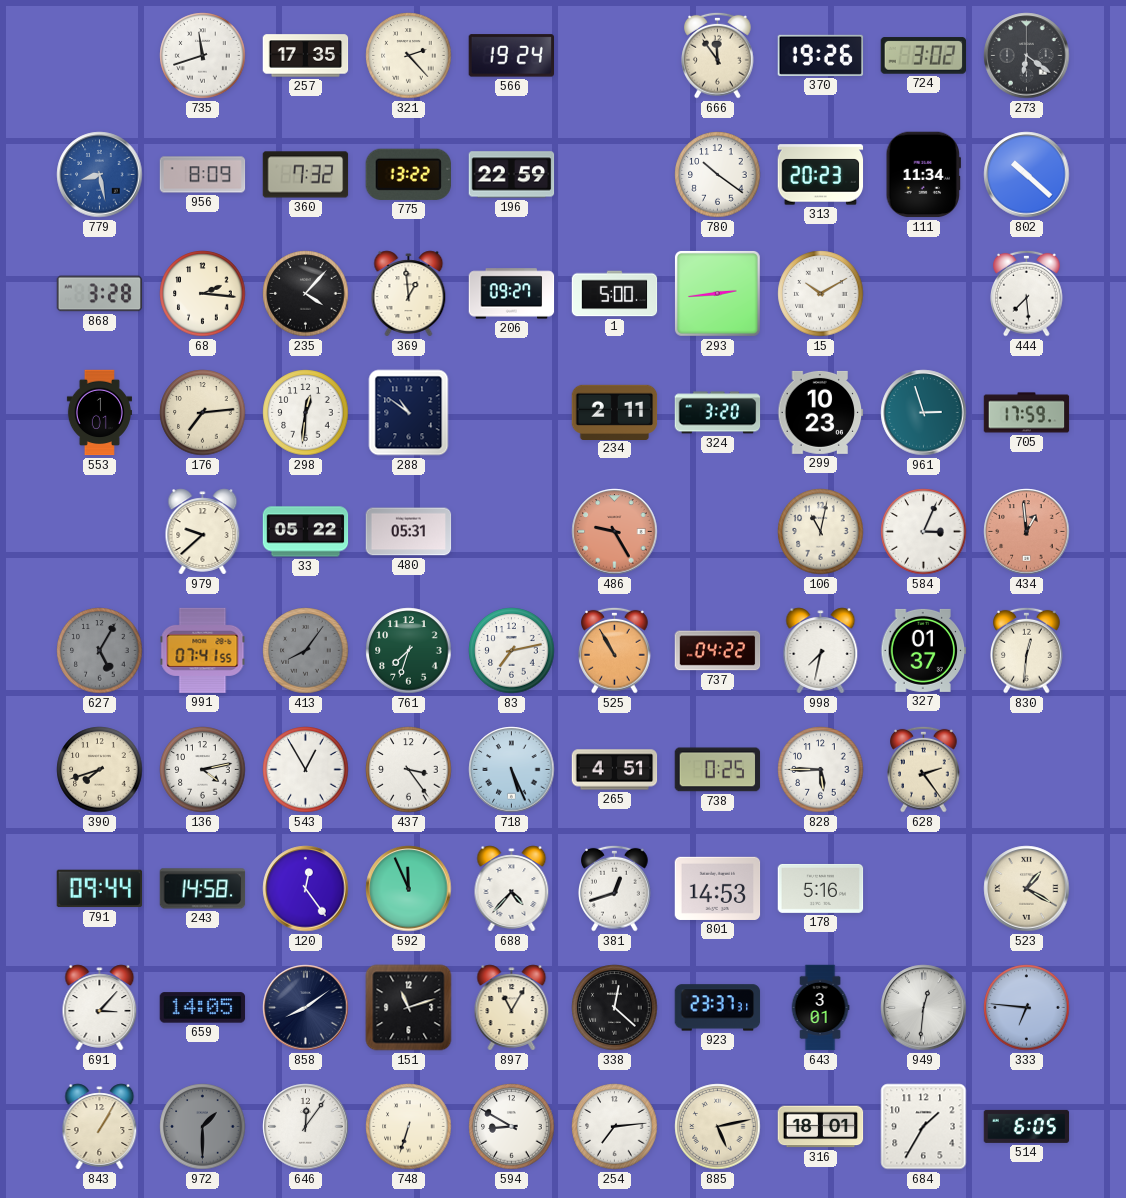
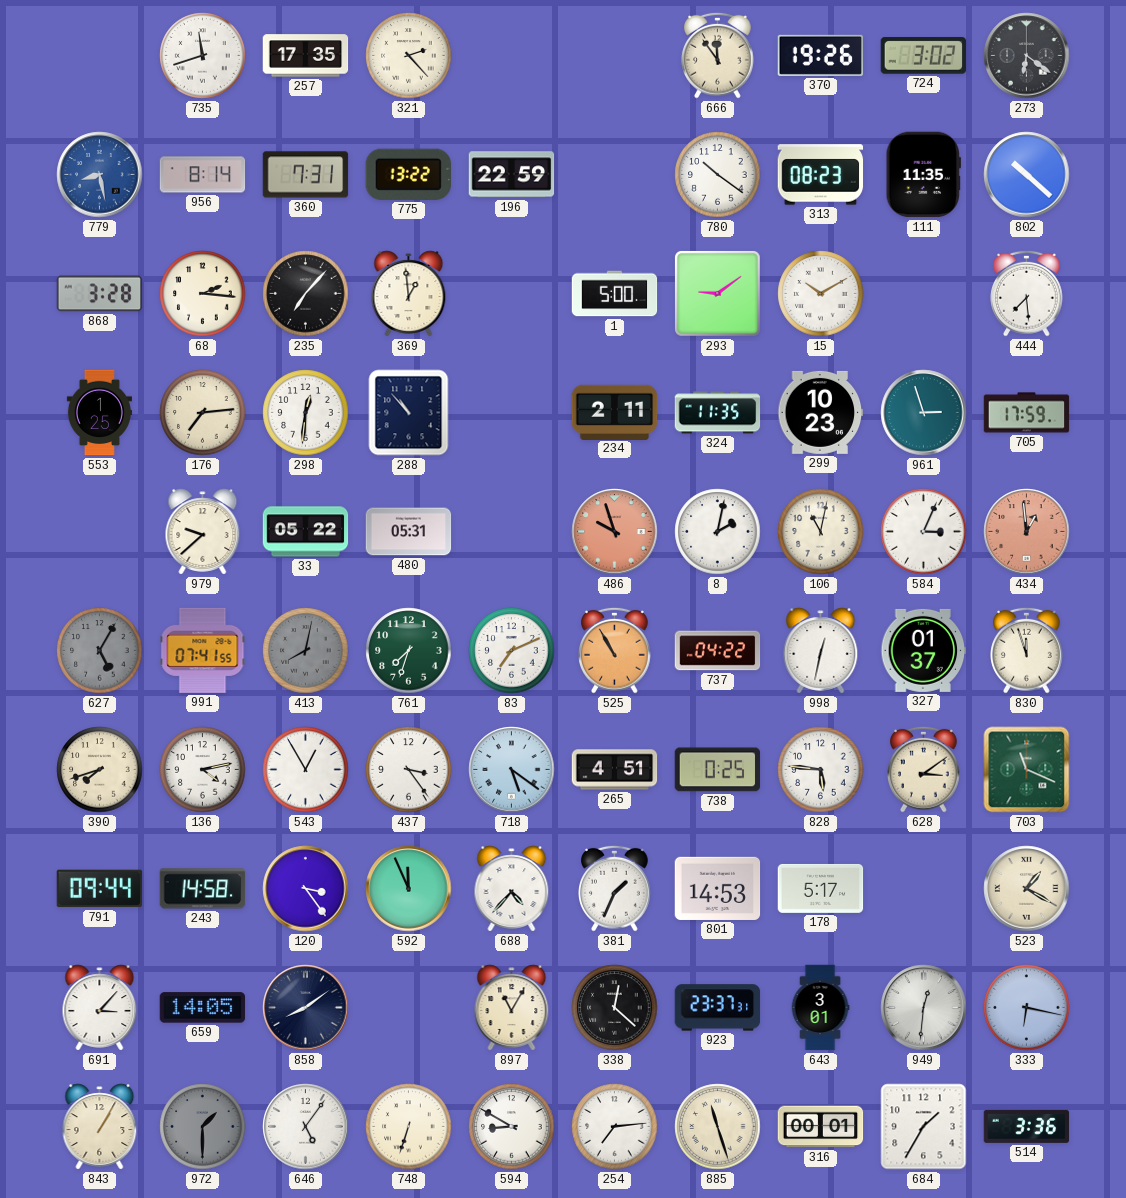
566: 19:24 -> none
956: 8:09 -> 8:14
360: 7:32 -> 7:31
313: 20:23 -> 08:23
111: 11:34 -> 11:35
235: 4:07 -> 7:07
206: 09:27 -> none
293: 2:44 -> 9:09
553: 1:01 -> 1:25
288: 10:51 -> 10:53
324: 3:20 -> 11:35
486: 9:25 -> 9:57
8: none -> 2:02
413: 8:06 -> 8:02
83: 7:13 -> 7:11
998: 7:32 -> 12:32
830: 12:31 -> 11:57
718: 5:26 -> 5:21
828: 5:45 -> 5:46
628: 2:24 -> 3:09
703: none -> 11:19
120: 12:24 -> 3:24
381: 12:42 -> 1:34
178: 5:16 -> 5:17
151: 11:12 -> none
333: 6:46 -> 6:17
646: 12:06 -> 5:06
885: 5:13 -> 11:27
316: 18:01 -> 00:01
514: 6:05 -> 3:36
